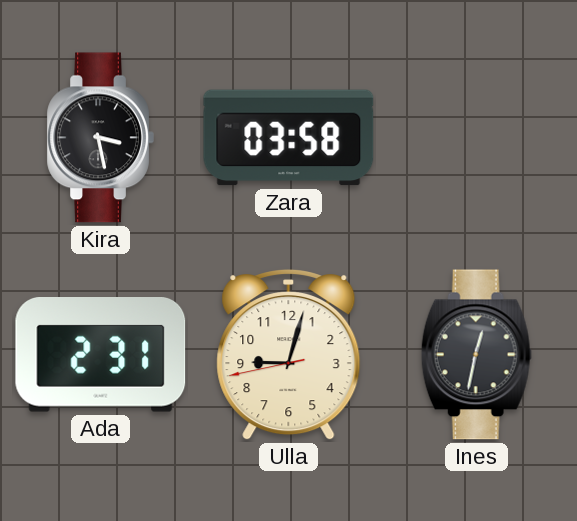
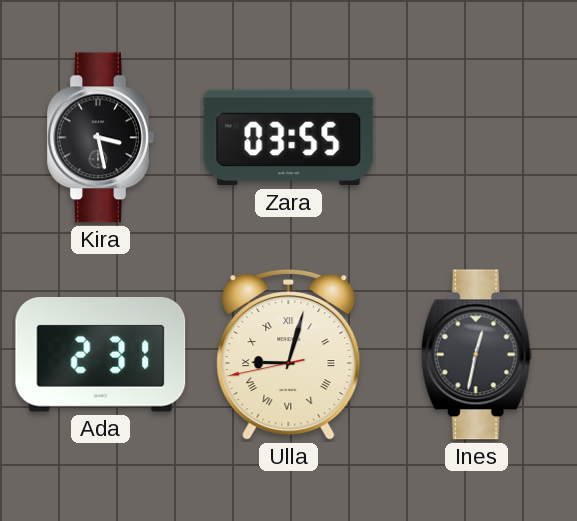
Zara: 03:58 -> 03:55
Ulla numerals: Arabic -> Roman
